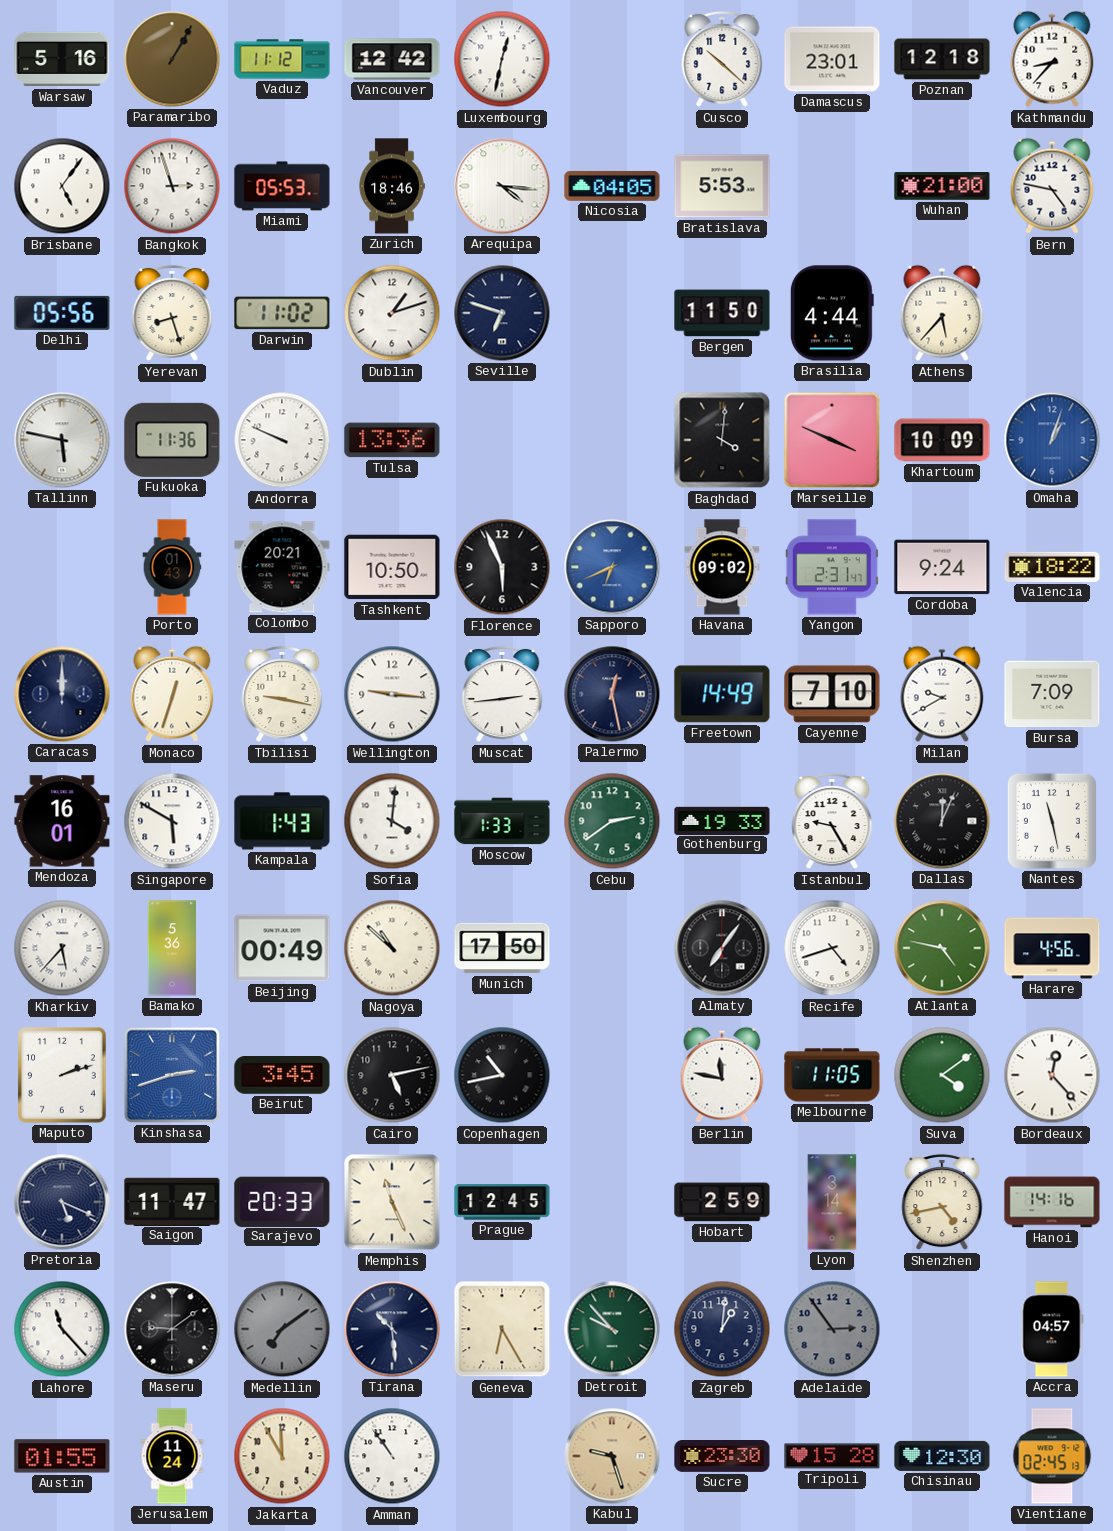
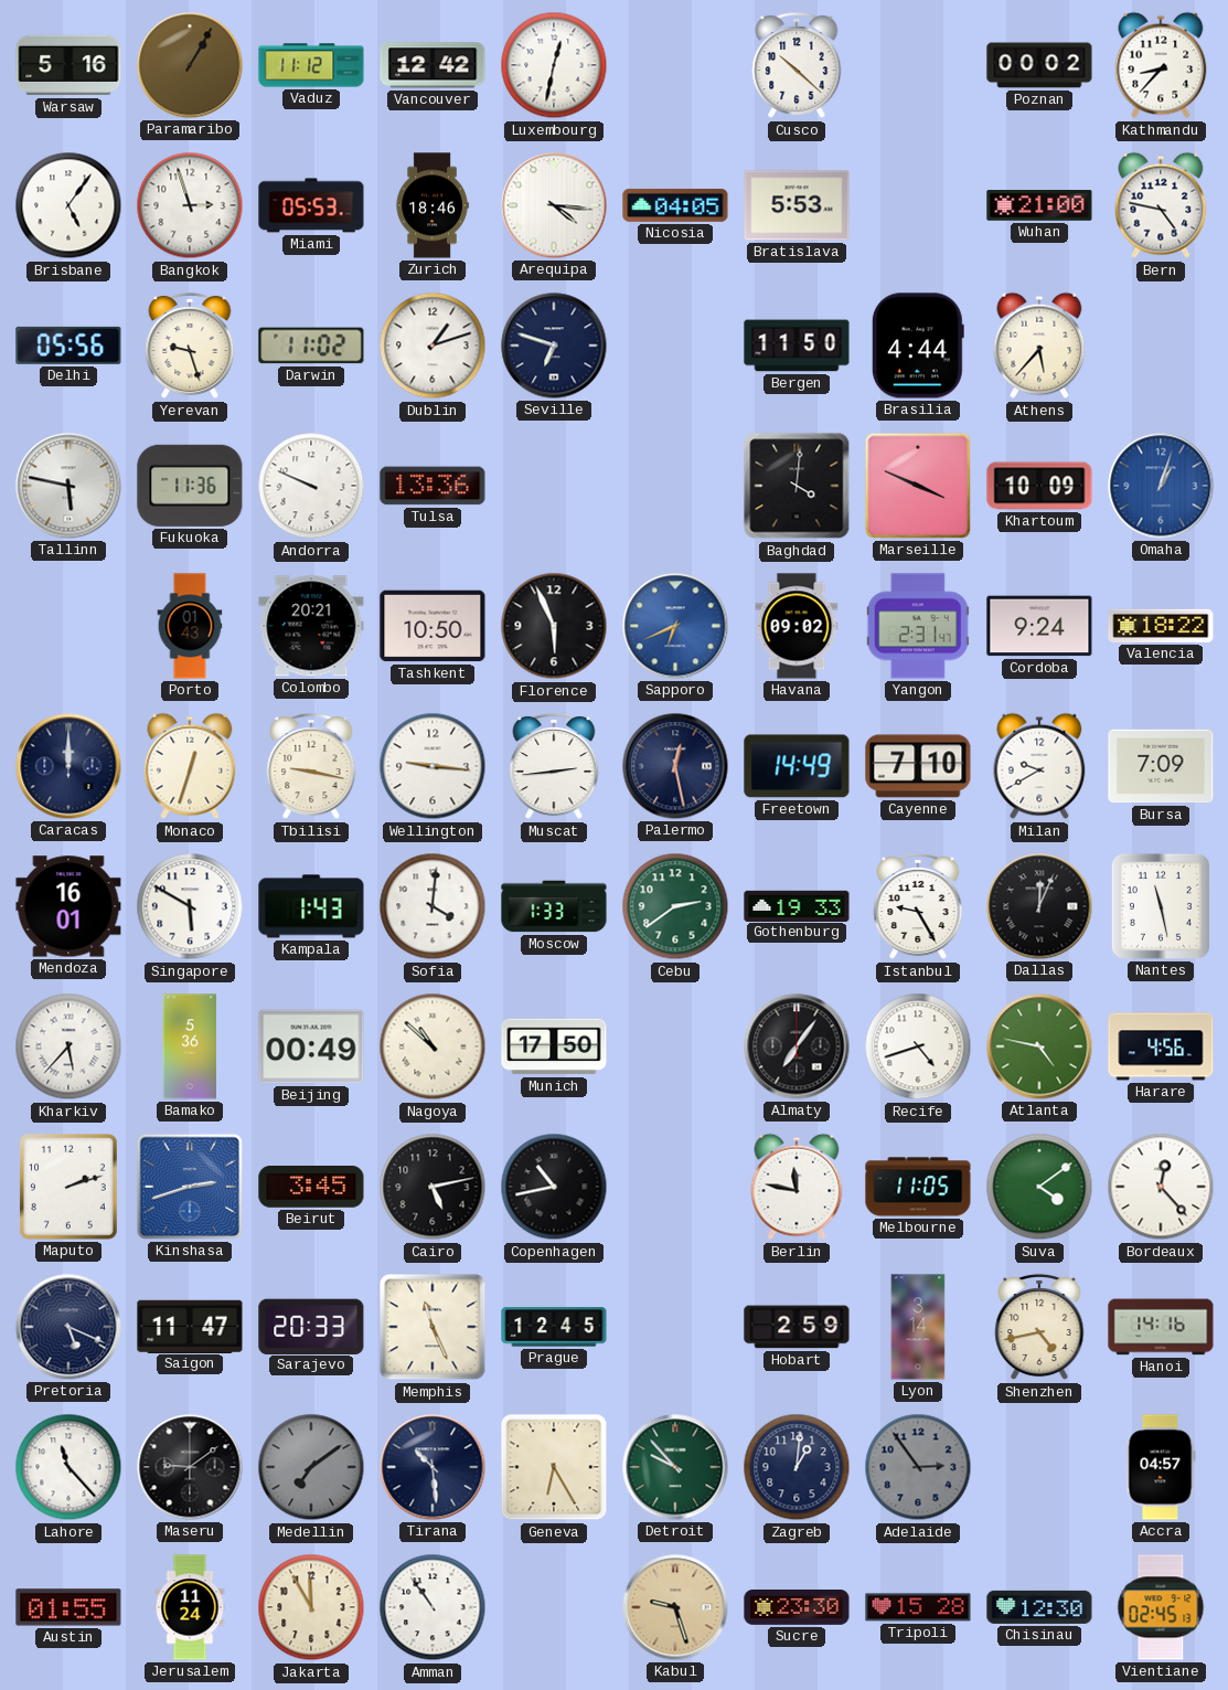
Damascus: 23:01 -> none
Poznan: 12:18 -> 00:02
Yerevan: 8:27 -> 9:27
